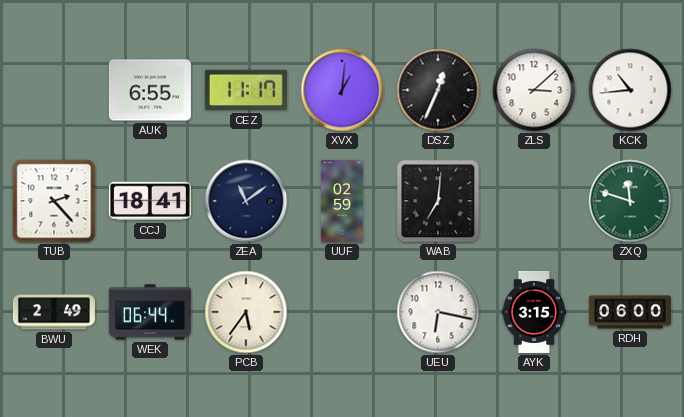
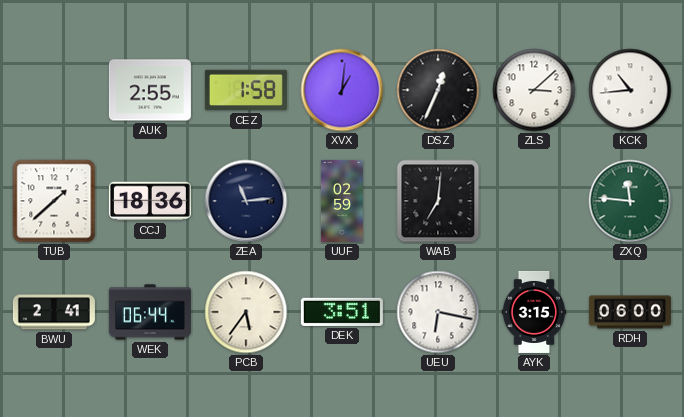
AUK: 6:55 -> 2:55
CEZ: 11:17 -> 1:58
TUB: 2:23 -> 1:38
CCJ: 18:41 -> 18:36
ZEA: 11:09 -> 11:14
ZXQ: 11:48 -> 11:46
BWU: 2:49 -> 2:41
DEK: none -> 3:51
